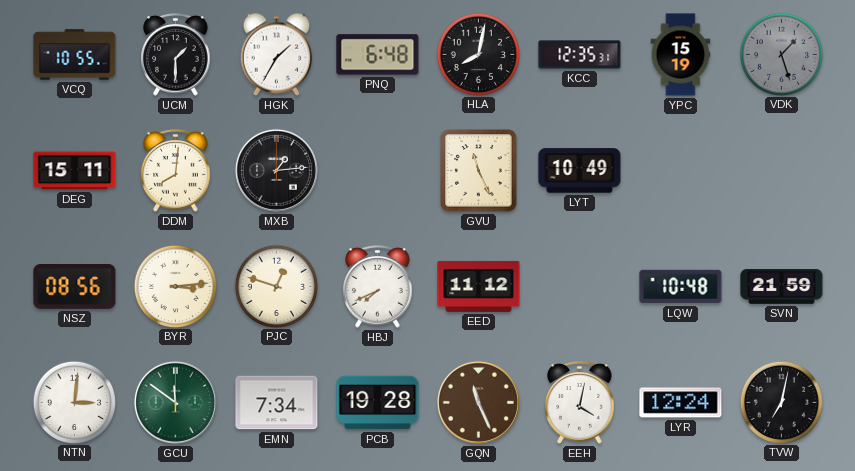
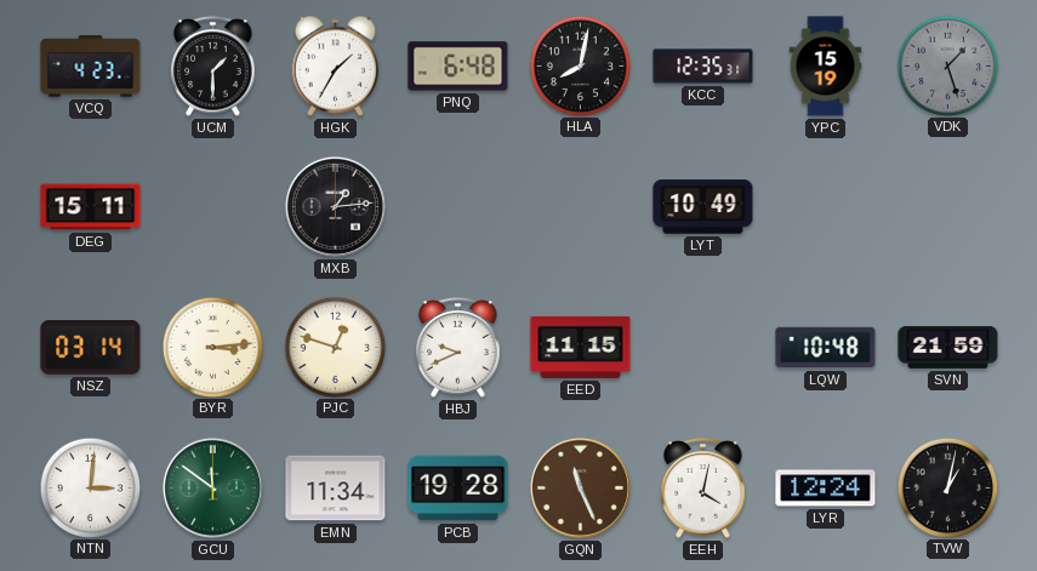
VCQ: 10:55 -> 4:23
DDM: 8:01 -> none
GVU: 11:26 -> none
NSZ: 08:56 -> 03:14
HBJ: 7:41 -> 9:41
EED: 11:12 -> 11:15
EMN: 7:34 -> 11:34
TVW: 7:02 -> 1:02
